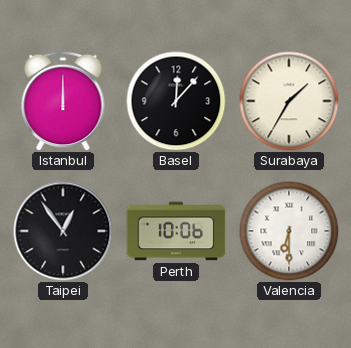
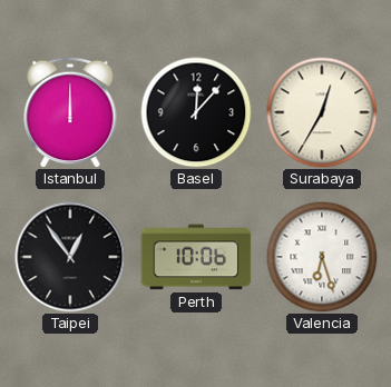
Surabaya: 1:35 -> 12:35
Valencia: 6:30 -> 6:27
